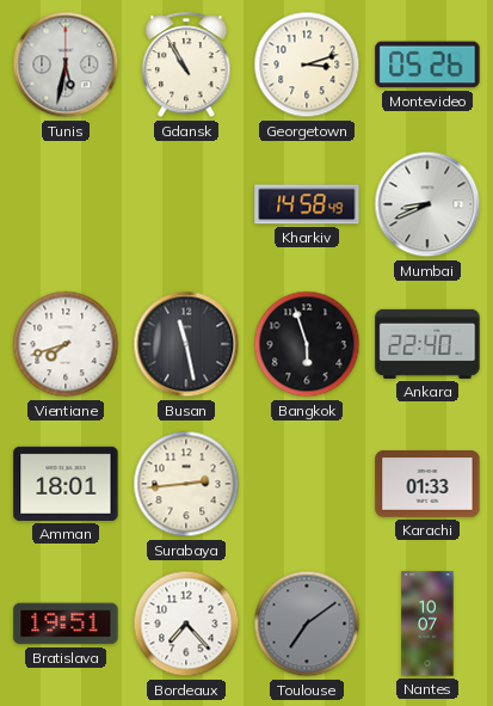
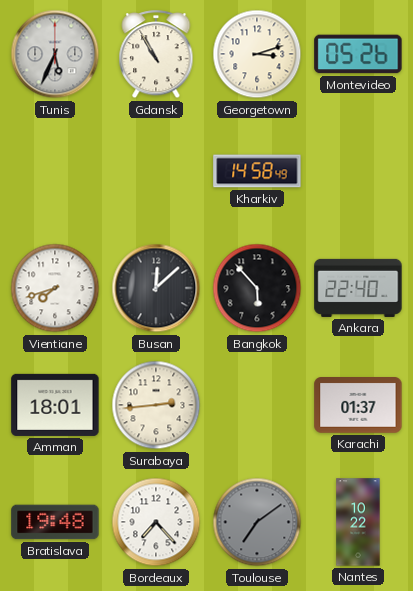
Tunis: 5:32 -> 5:34
Mumbai: 8:41 -> none
Busan: 11:28 -> 12:08
Bangkok: 5:57 -> 5:53
Karachi: 01:33 -> 01:37
Bratislava: 19:51 -> 19:48
Nantes: 10:07 -> 10:22
